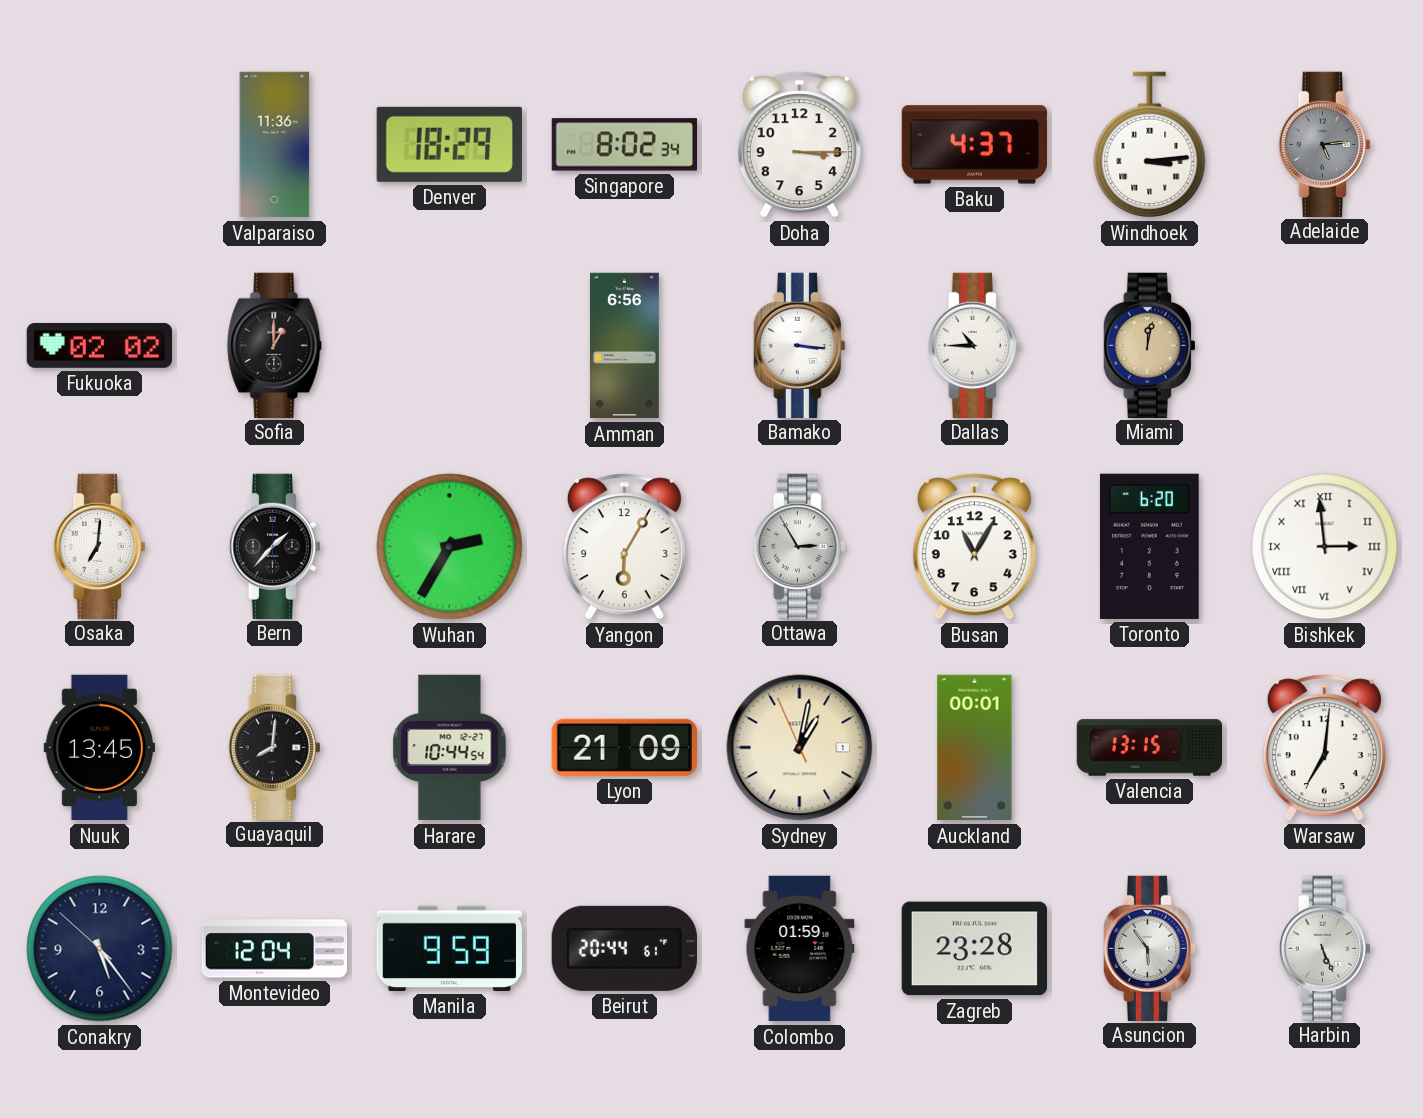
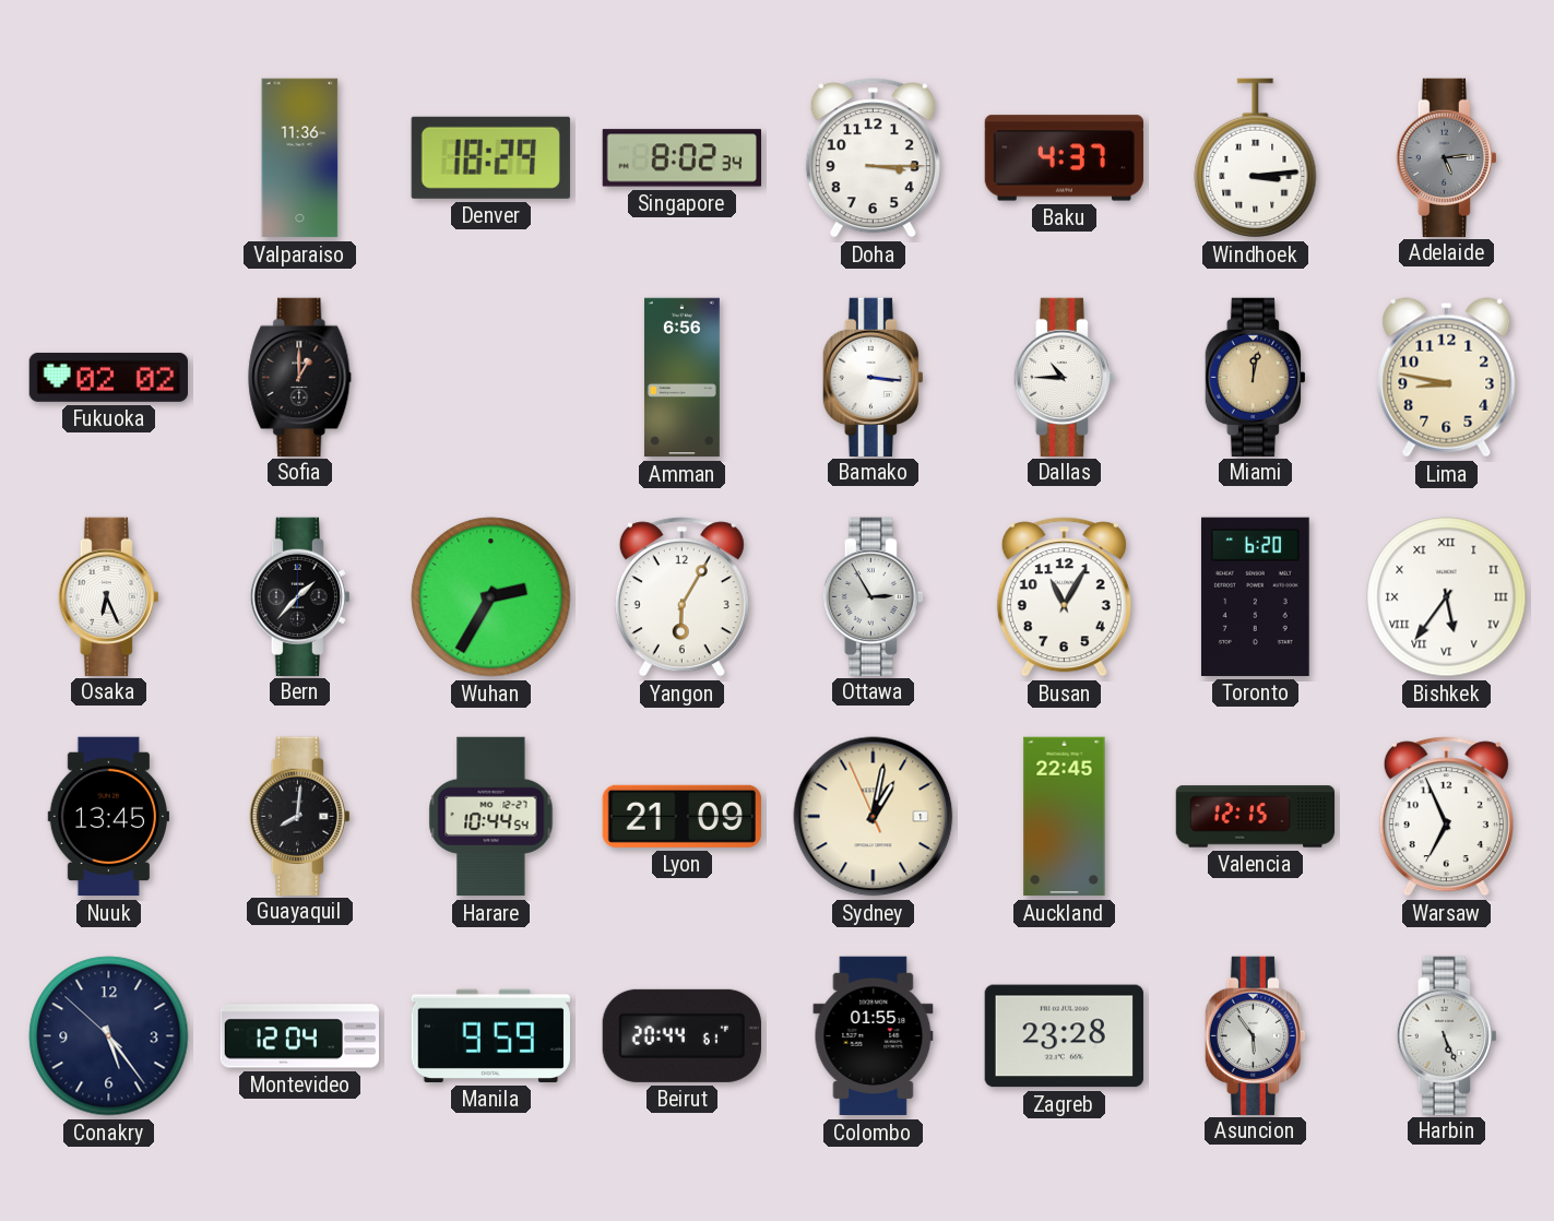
Lima: none -> 8:47
Osaka: 7:01 -> 6:26
Bishkek: 2:59 -> 5:36
Auckland: 00:01 -> 22:45
Valencia: 13:15 -> 12:15
Warsaw: 7:01 -> 6:56
Colombo: 01:59 -> 01:55
